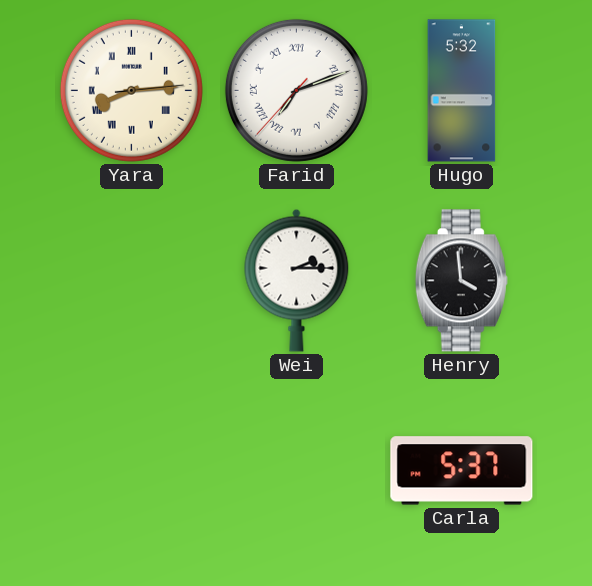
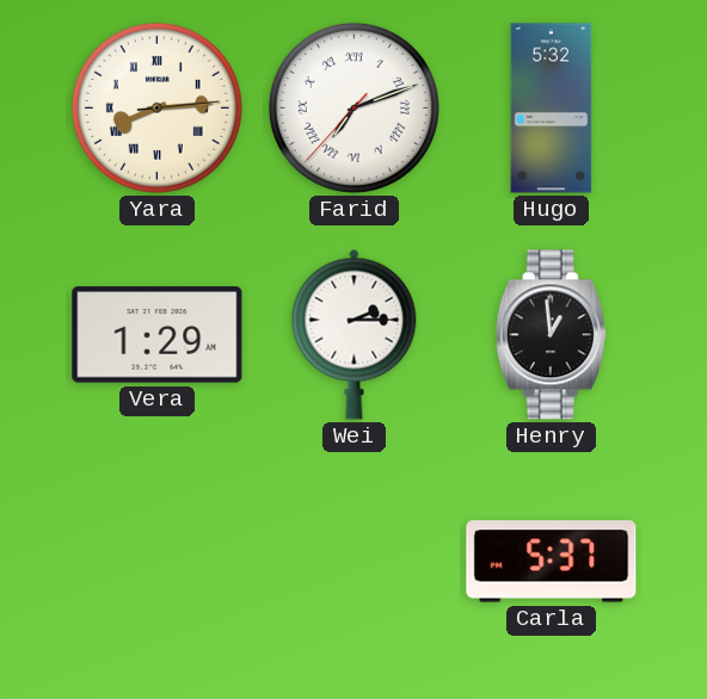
Vera: none -> 1:29
Henry: 3:59 -> 12:59
